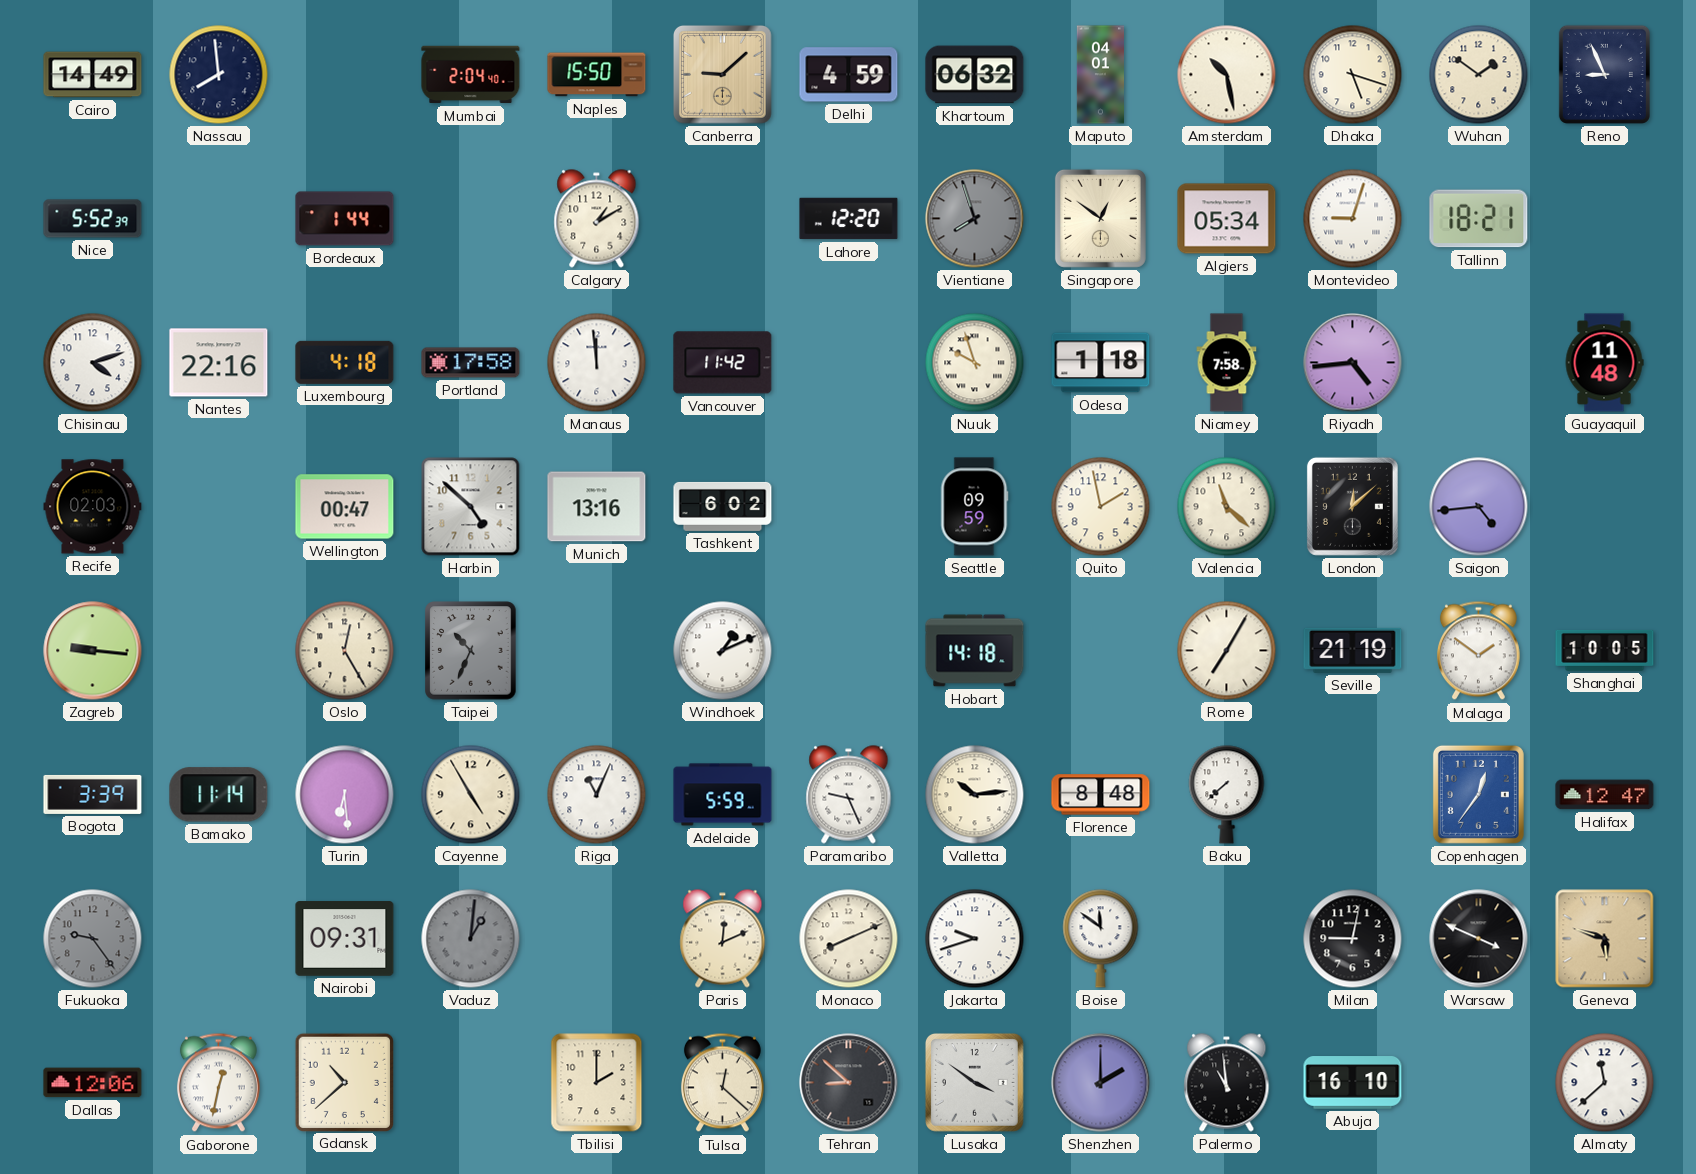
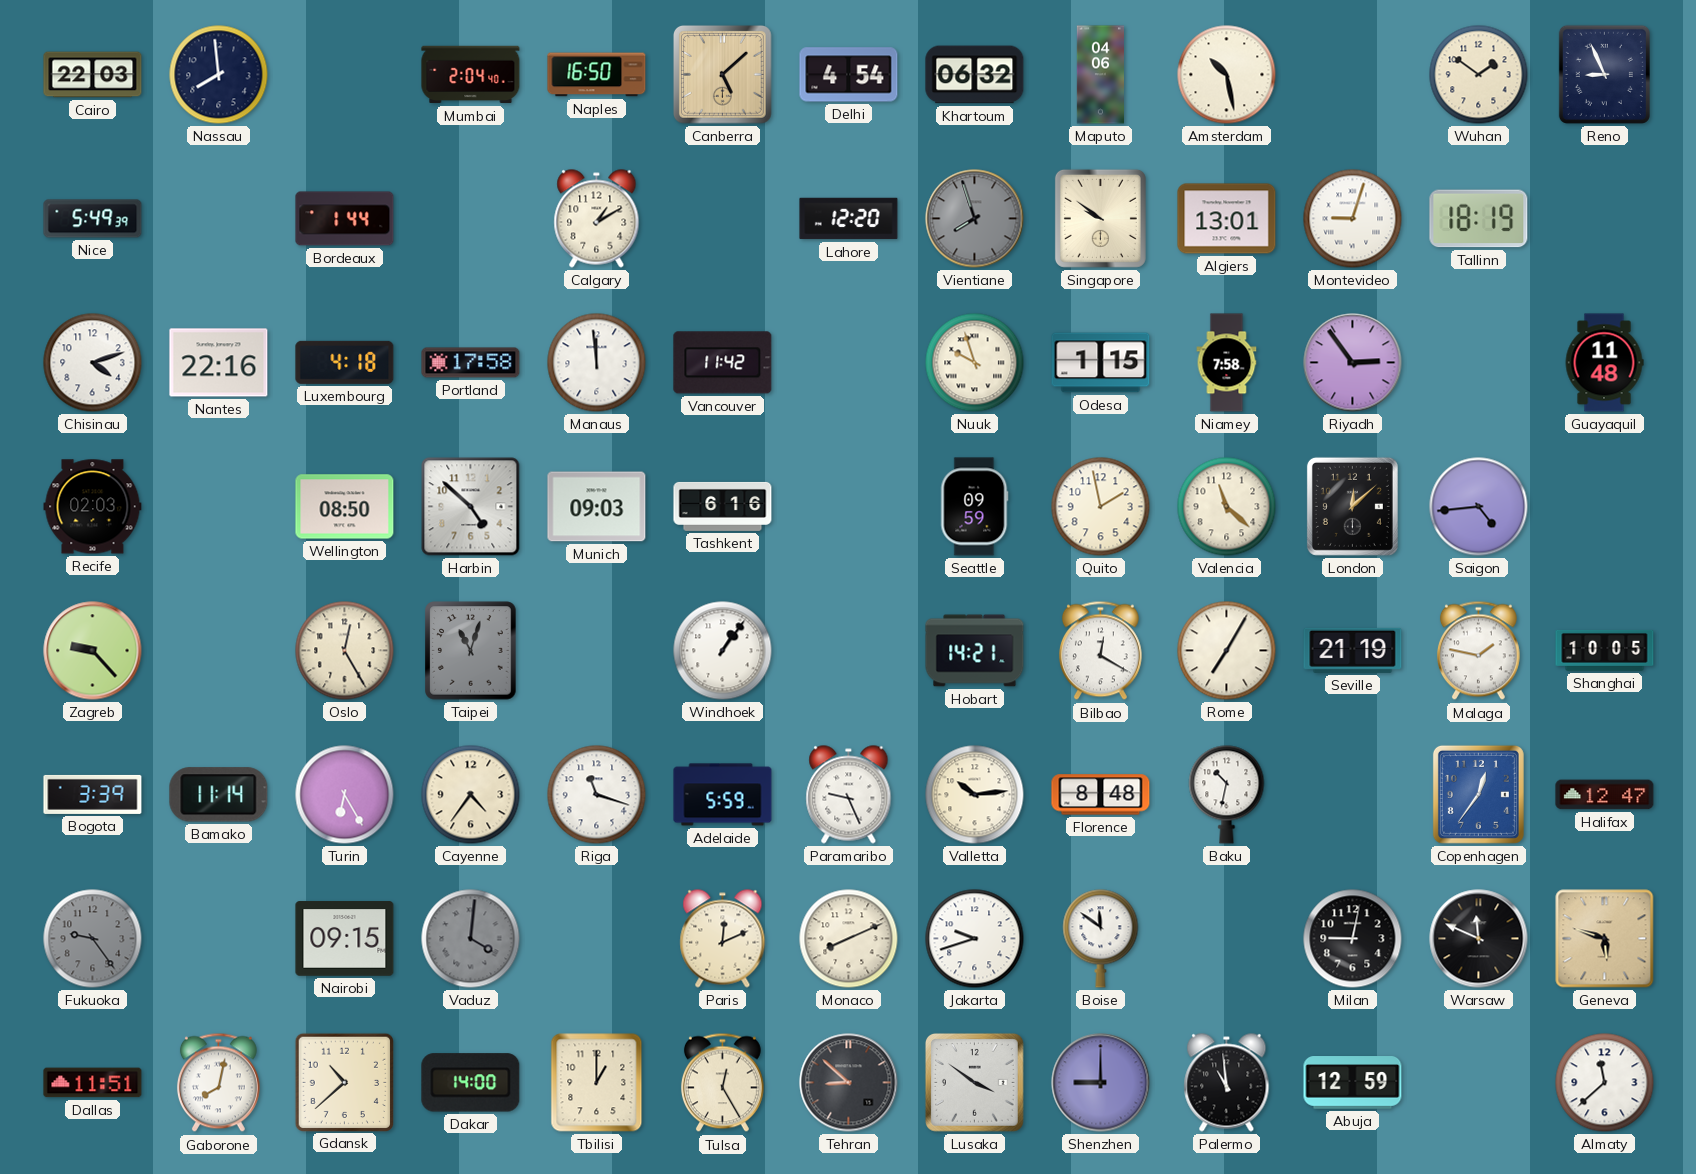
Cairo: 14:49 -> 22:03
Naples: 15:50 -> 16:50
Canberra: 9:08 -> 5:08
Delhi: 4:59 -> 4:54
Maputo: 04:01 -> 04:06
Dhaka: 5:18 -> none
Nice: 5:52 -> 5:49
Singapore: 12:51 -> 9:51
Algiers: 05:34 -> 13:01
Tallinn: 18:21 -> 18:19
Odesa: 1:18 -> 1:15
Riyadh: 4:44 -> 2:54
Wellington: 00:47 -> 08:50
Munich: 13:16 -> 09:03
Tashkent: 6:02 -> 6:16
Zagreb: 9:16 -> 9:23
Taipei: 10:34 -> 11:03
Windhoek: 1:11 -> 1:06
Hobart: 14:18 -> 14:21
Bilbao: none -> 12:20
Malaga: 1:51 -> 1:47
Turin: 6:29 -> 6:25
Cayenne: 4:55 -> 4:36
Riga: 11:04 -> 11:18
Baku: 7:38 -> 10:32
Nairobi: 09:31 -> 09:15
Vaduz: 1:01 -> 4:01
Warsaw: 3:49 -> 11:49
Dallas: 12:06 -> 11:51
Gaborone: 12:32 -> 8:02
Dakar: none -> 14:00
Tbilisi: 2:00 -> 1:00
Tulsa: 12:22 -> 12:25
Shenzhen: 2:00 -> 9:00
Abuja: 16:10 -> 12:59
